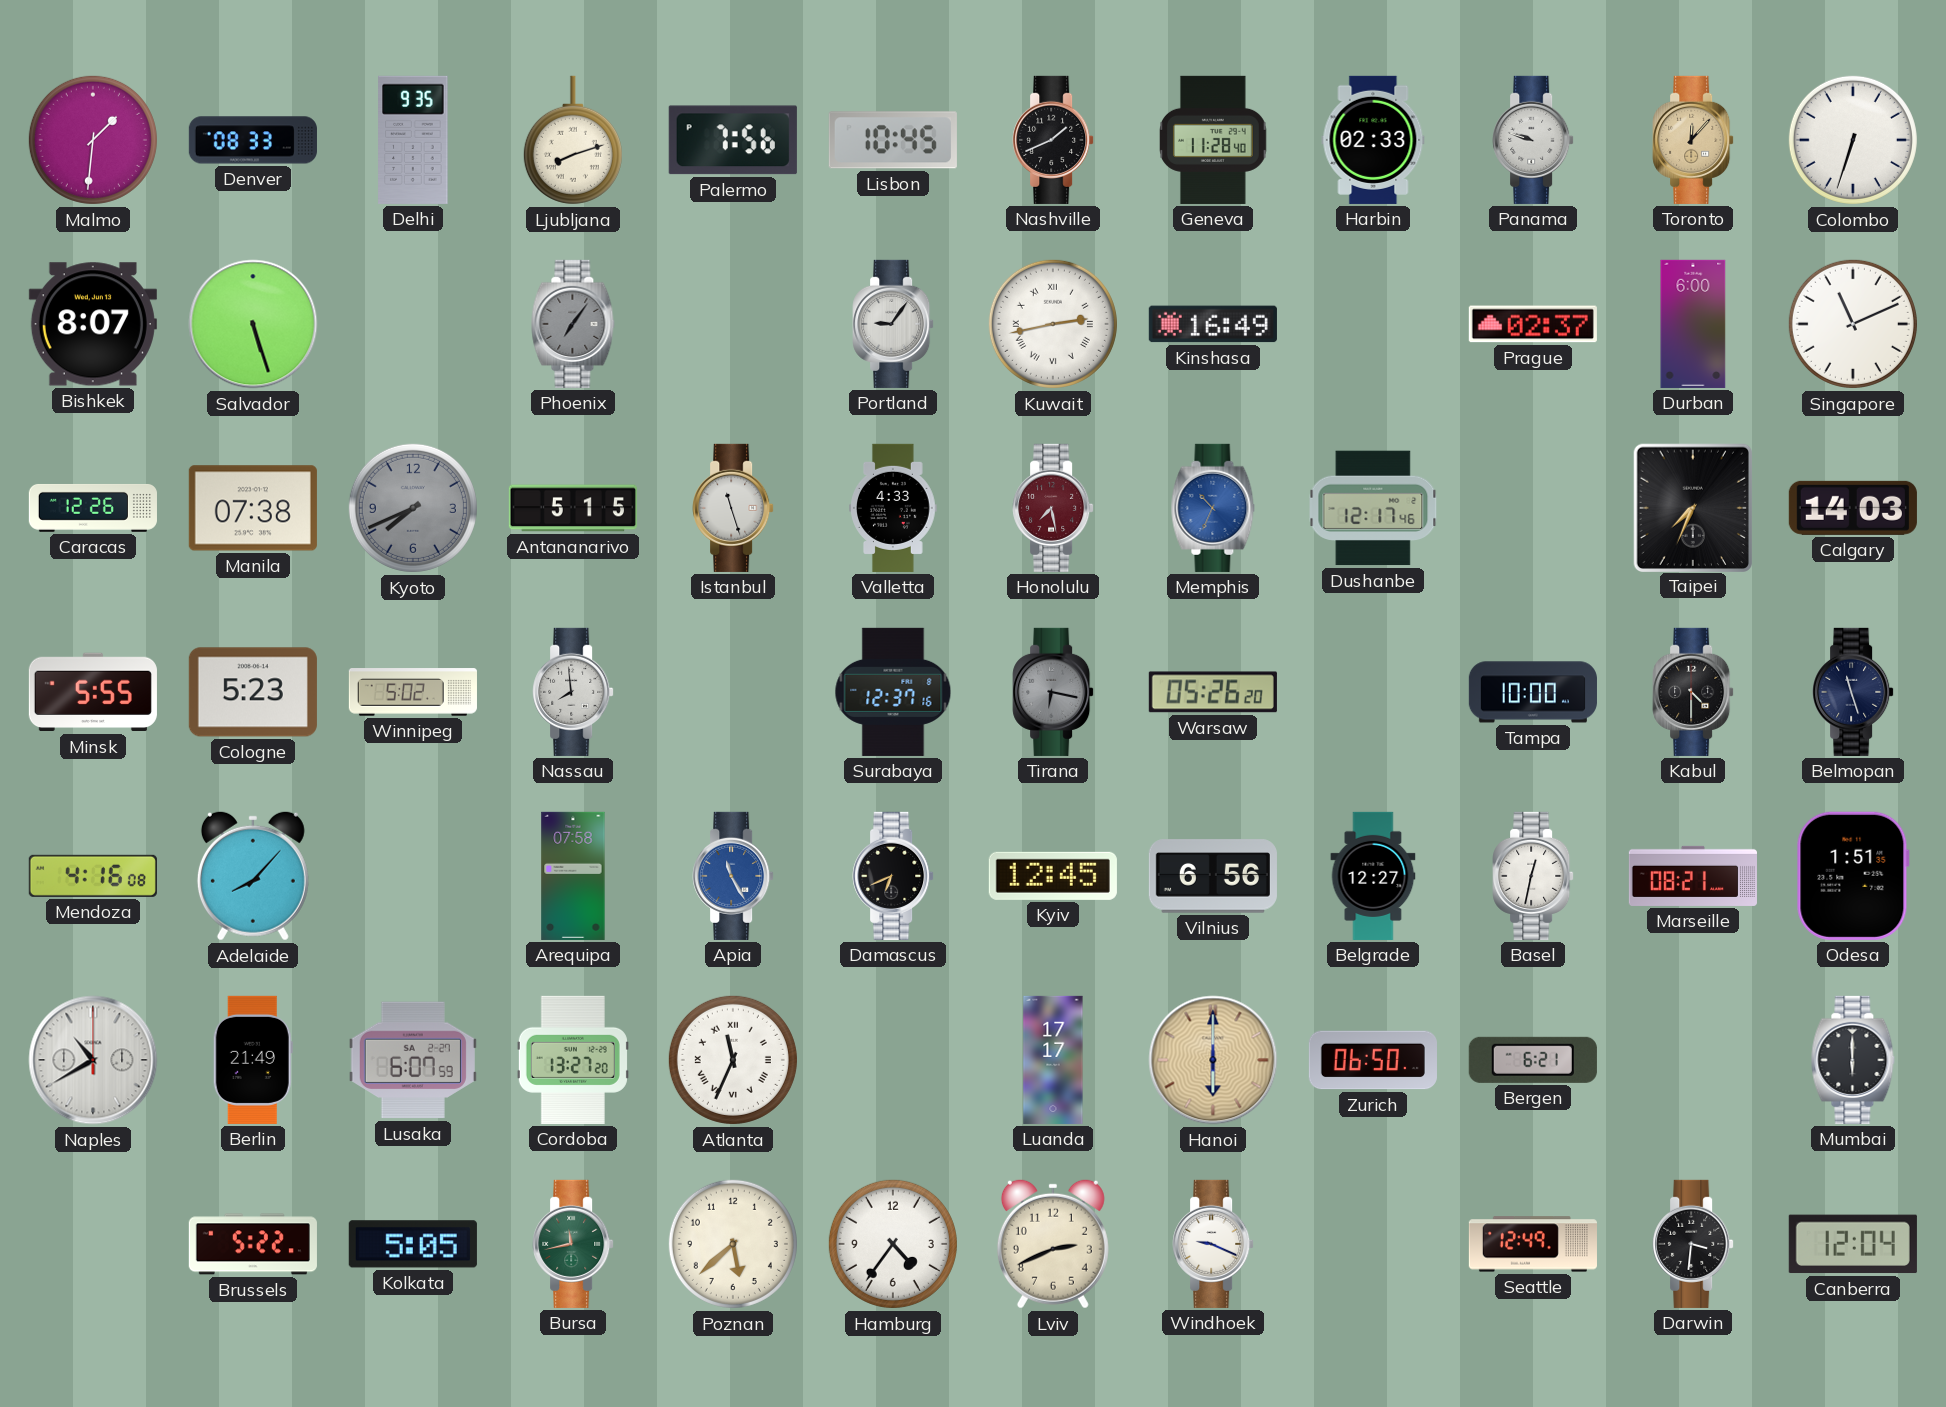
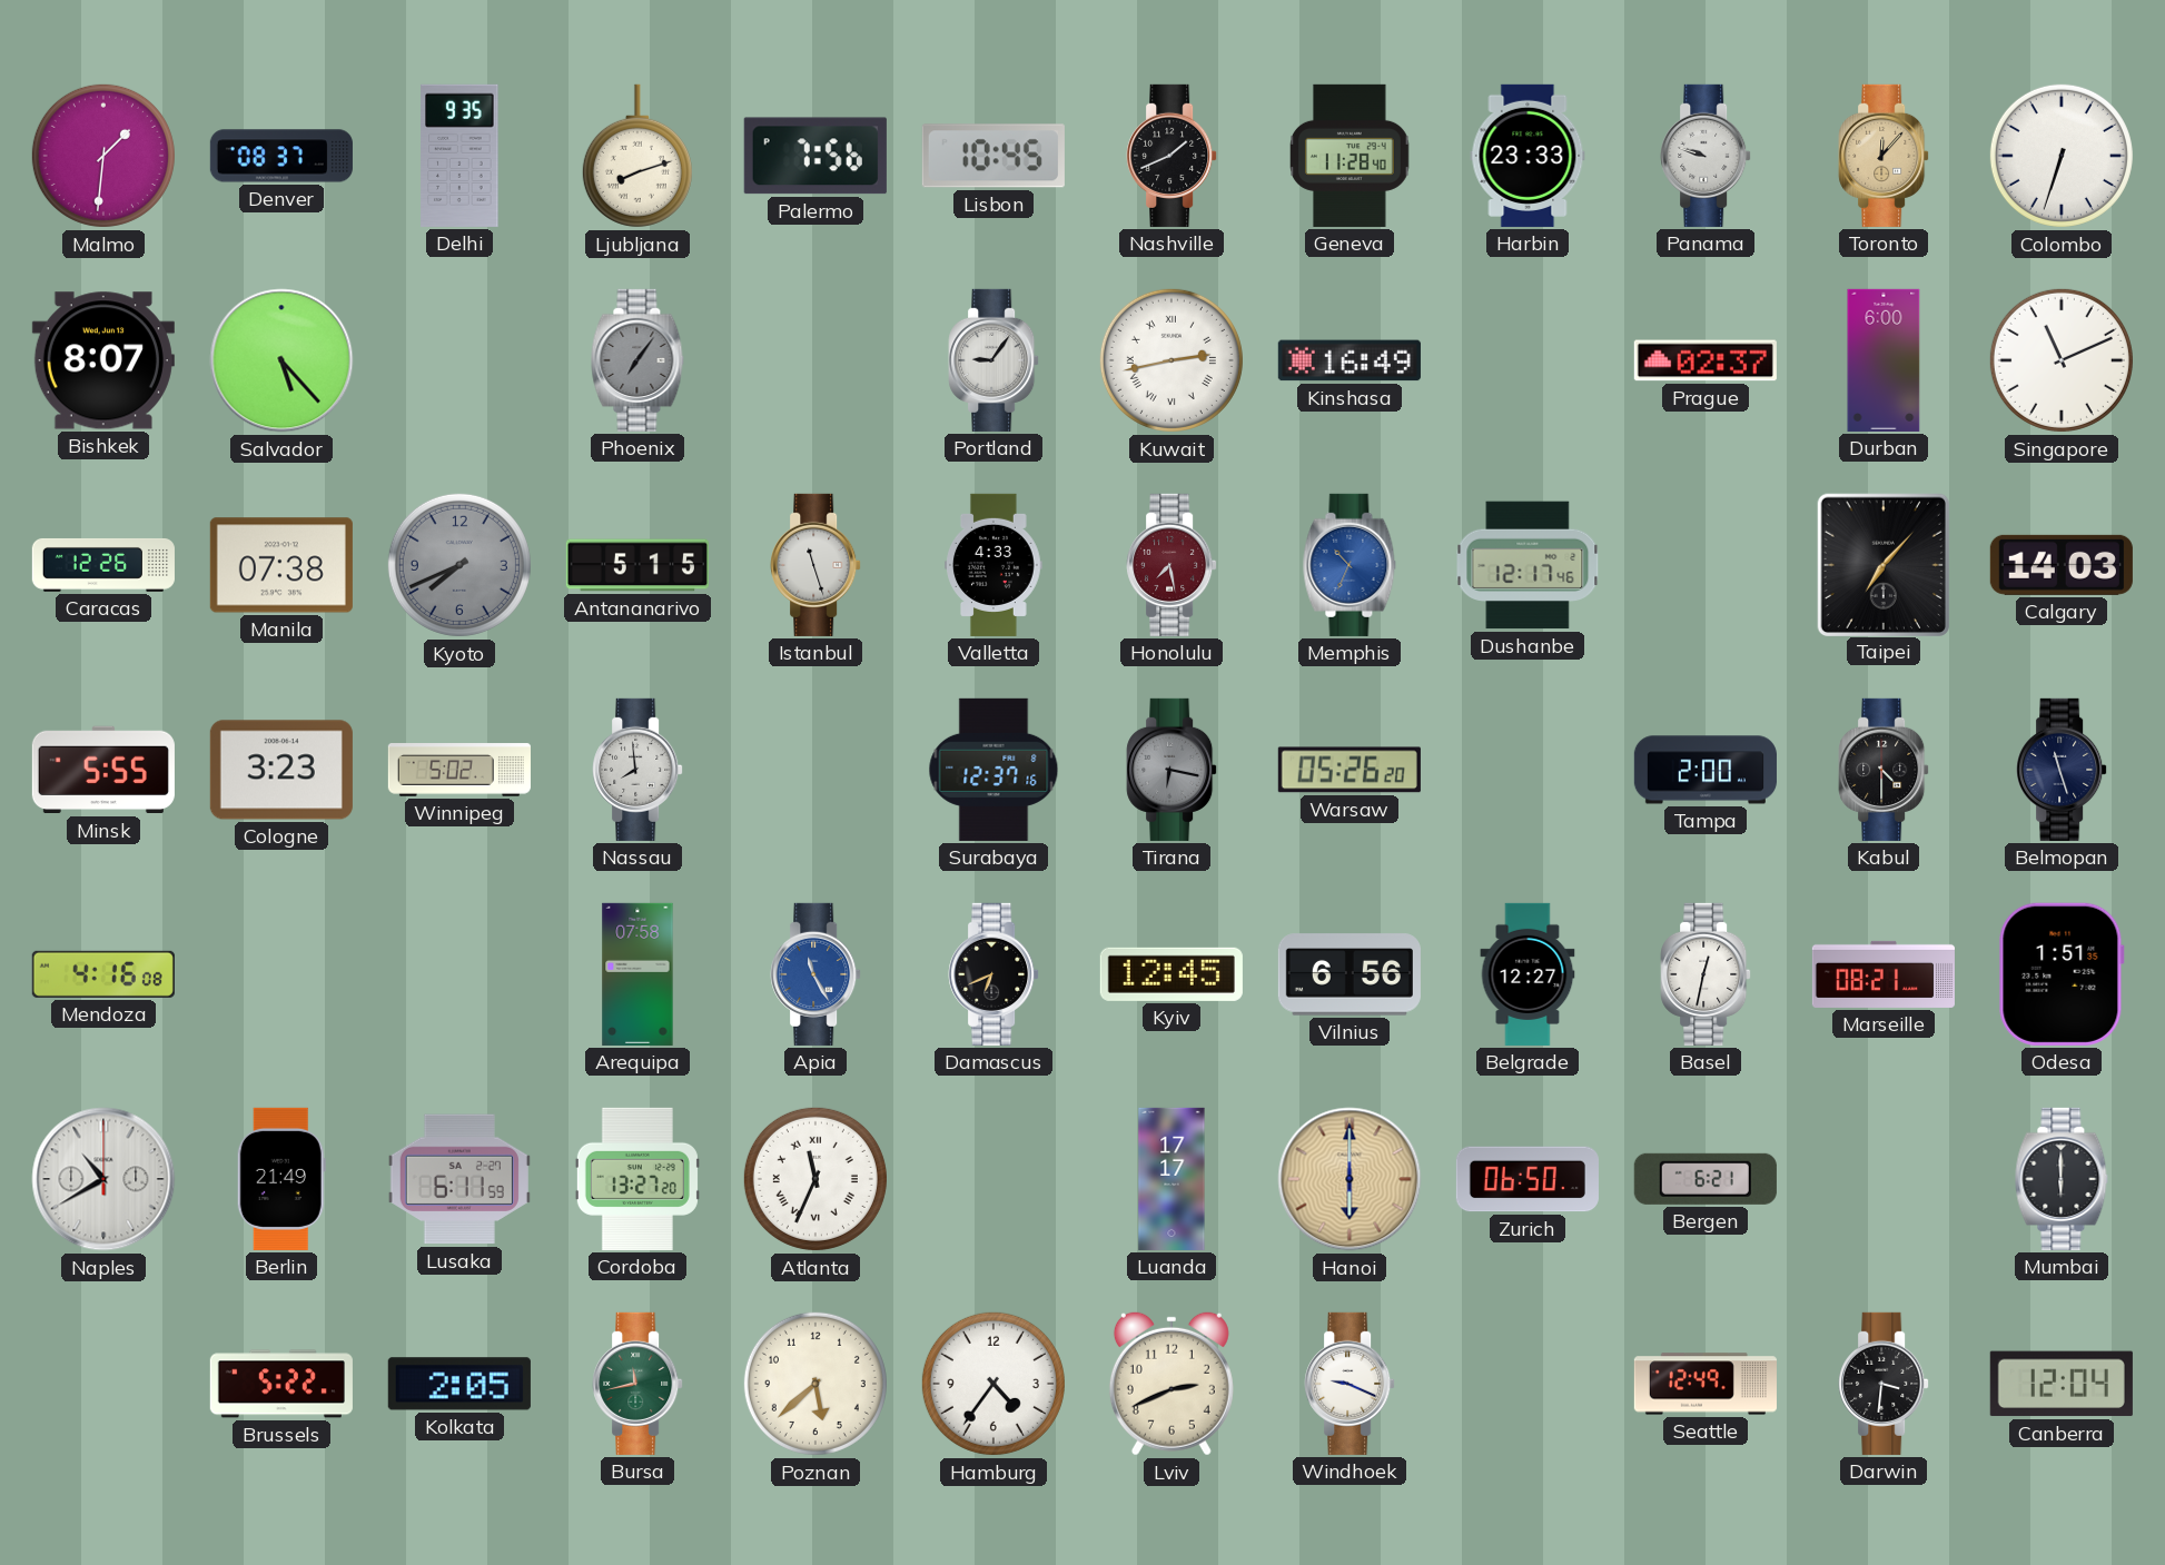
Denver: 08:33 -> 08:37
Harbin: 02:33 -> 23:33
Salvador: 5:27 -> 5:23
Taipei: 7:34 -> 7:07
Cologne: 5:23 -> 3:23
Tampa: 10:00 -> 2:00
Adelaide: 8:07 -> none
Lusaka: 6:07 -> 6:11
Kolkata: 5:05 -> 2:05
